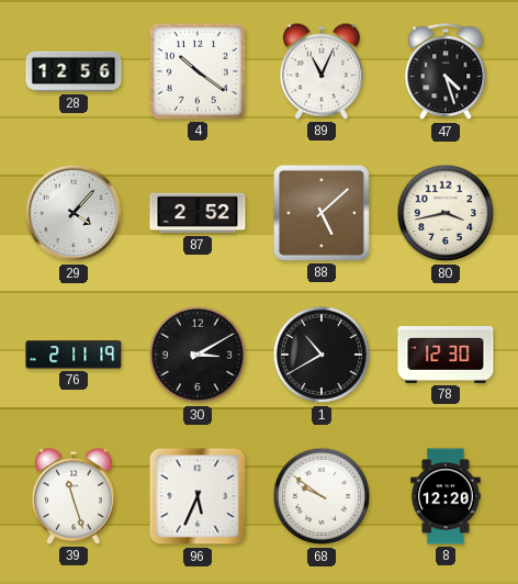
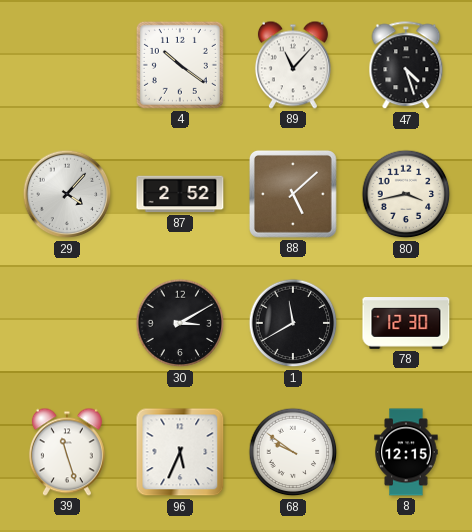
28: 12:56 -> none
89: 11:04 -> 11:07
76: 2:11 -> none
1: 10:40 -> 11:40
8: 12:20 -> 12:15
